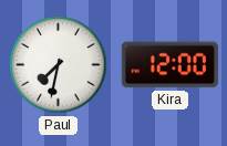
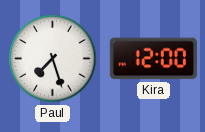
Paul: 7:32 -> 7:27
